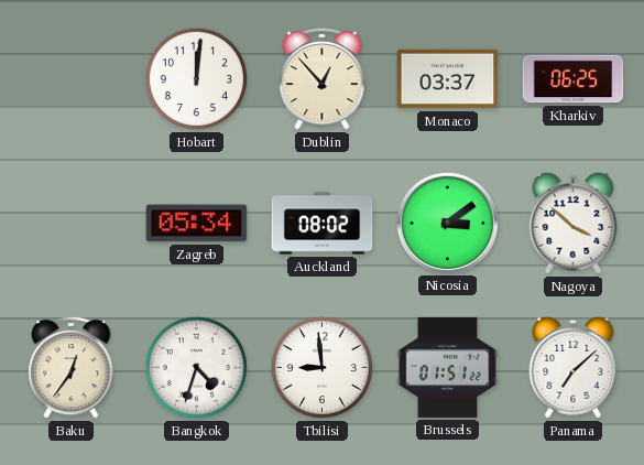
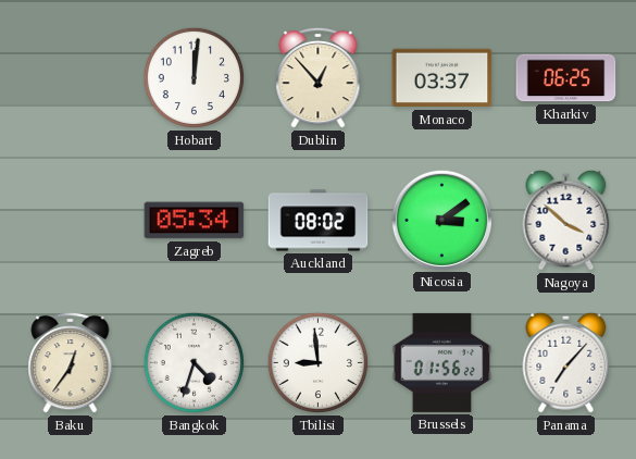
Brussels: 01:51 -> 01:56
Panama: 7:08 -> 7:07
